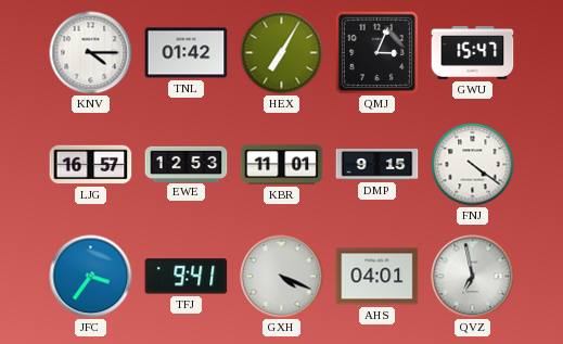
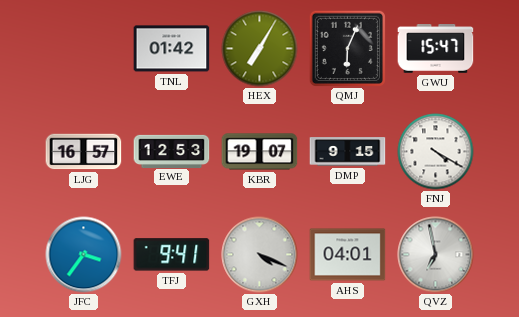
KNV: 4:15 -> none
QMJ: 3:04 -> 6:04
KBR: 11:01 -> 19:07
FNJ: 4:21 -> 4:20
